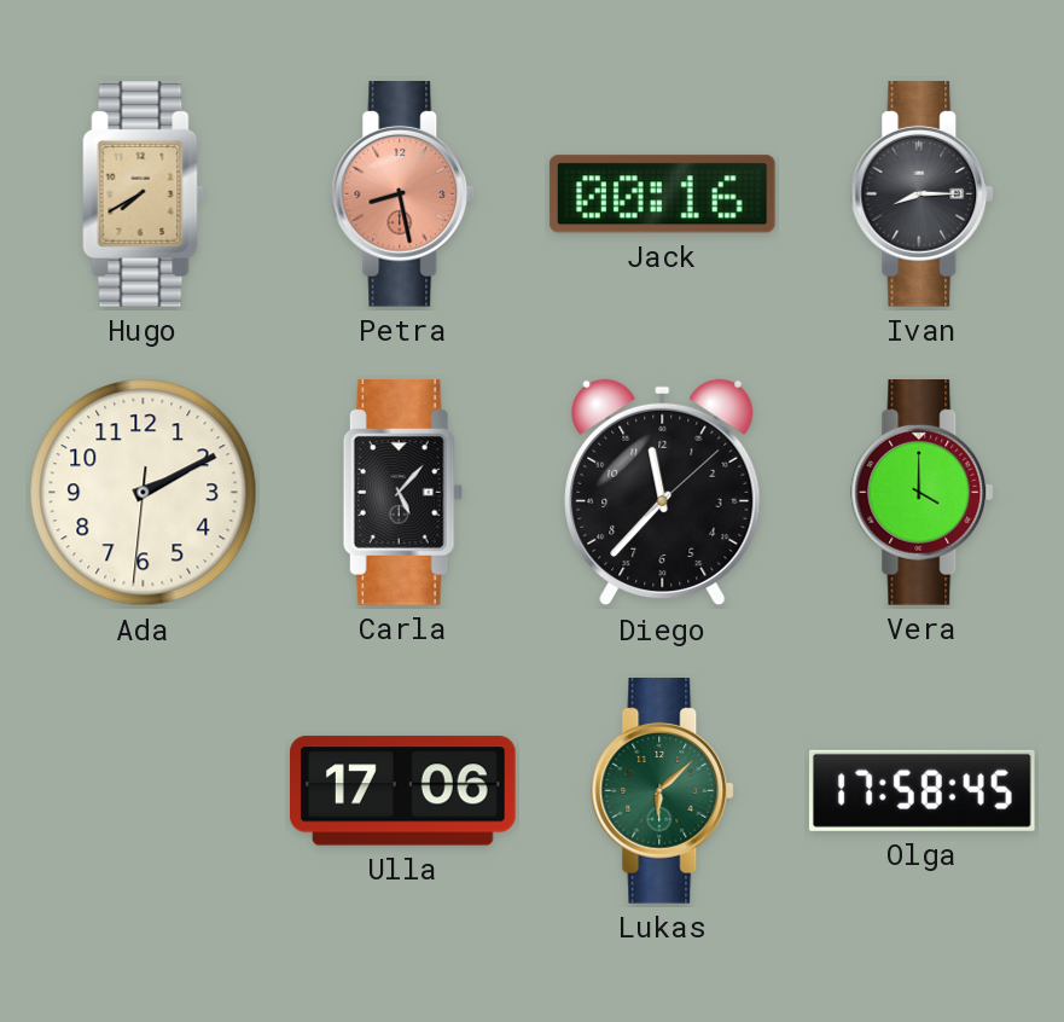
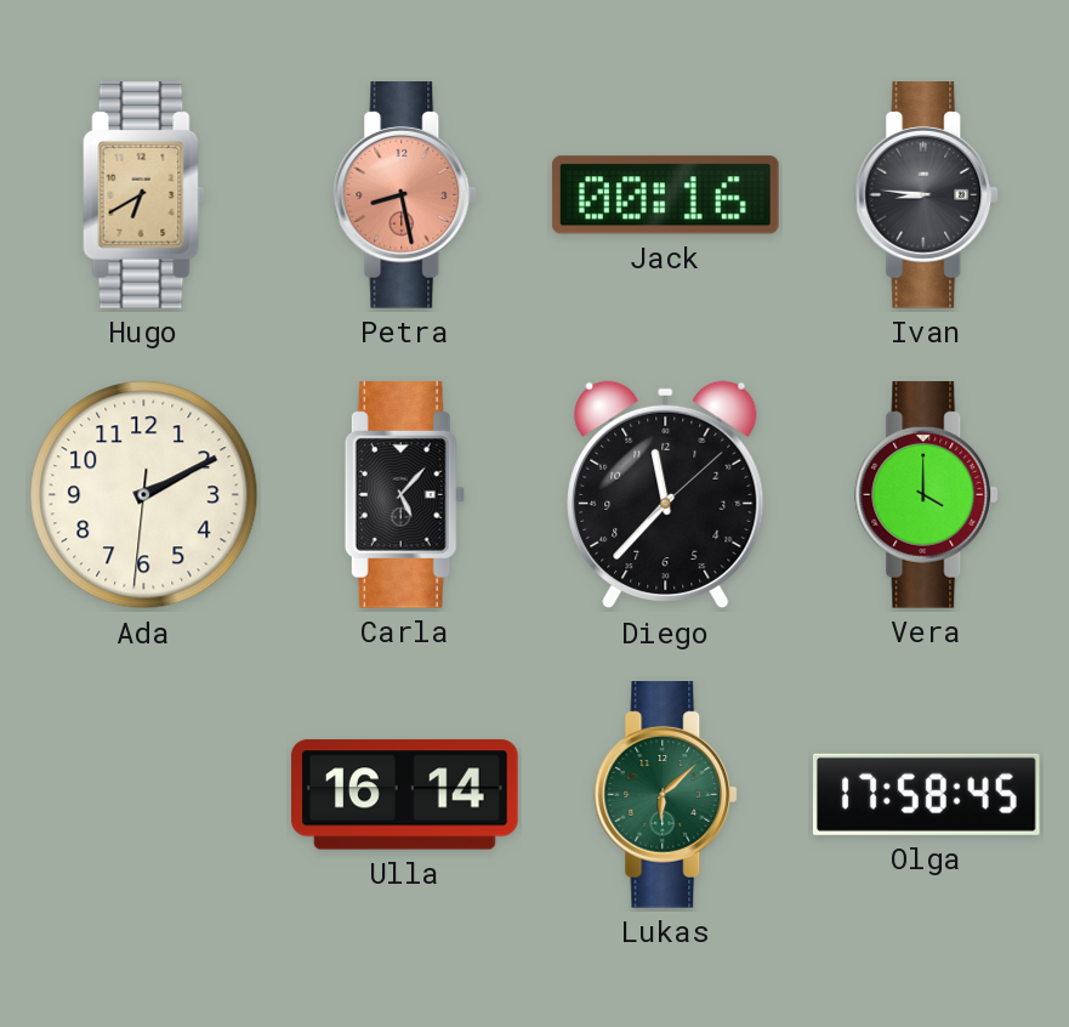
Hugo: 7:40 -> 6:40
Ivan: 8:15 -> 8:46
Ulla: 17:06 -> 16:14
